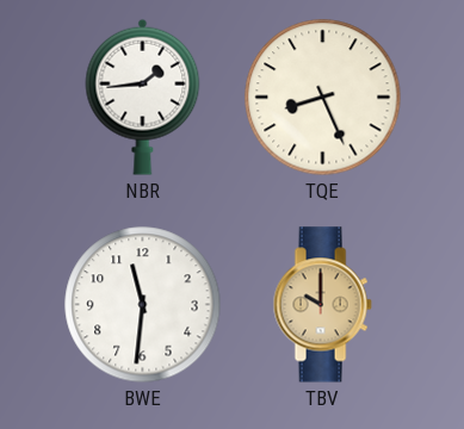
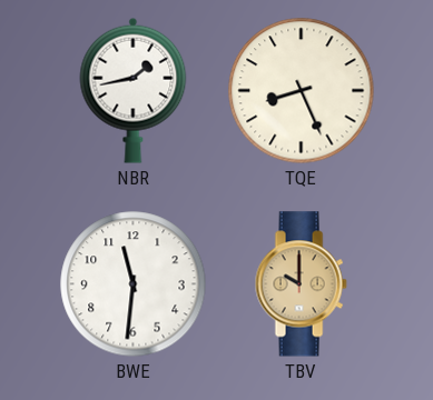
NBR: 1:44 -> 1:43
